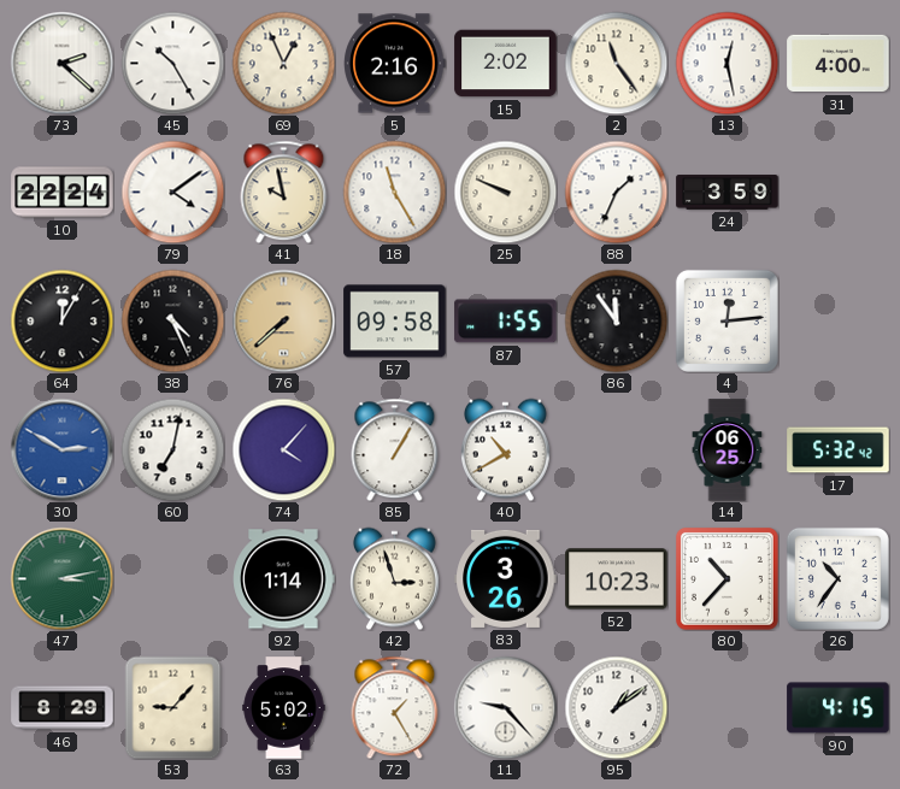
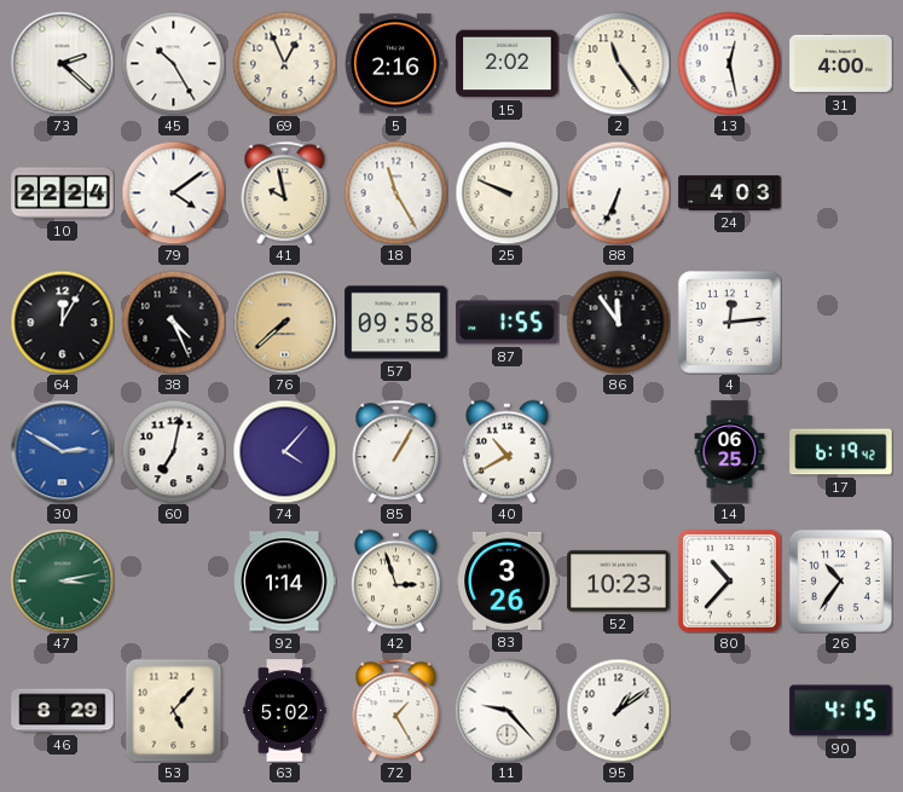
88: 1:34 -> 6:34
24: 3:59 -> 4:03
17: 5:32 -> 6:19
53: 9:07 -> 5:07
